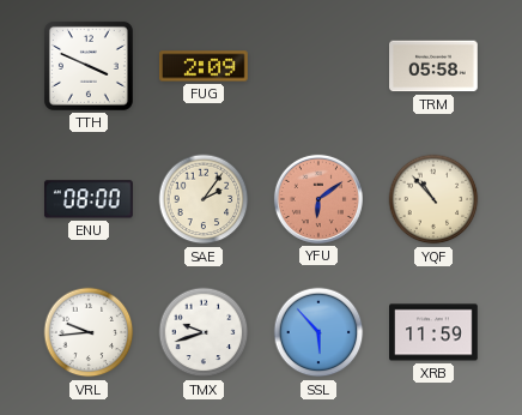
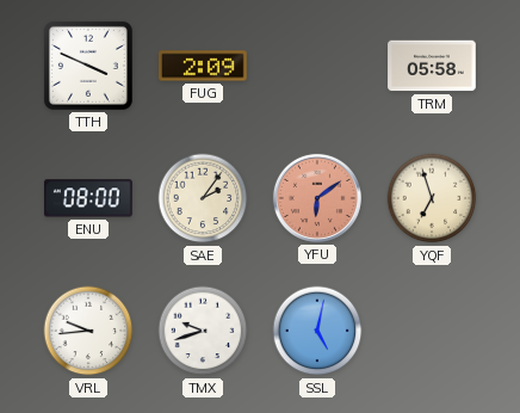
YQF: 10:53 -> 6:57
SSL: 5:53 -> 5:02
XRB: 11:59 -> none
